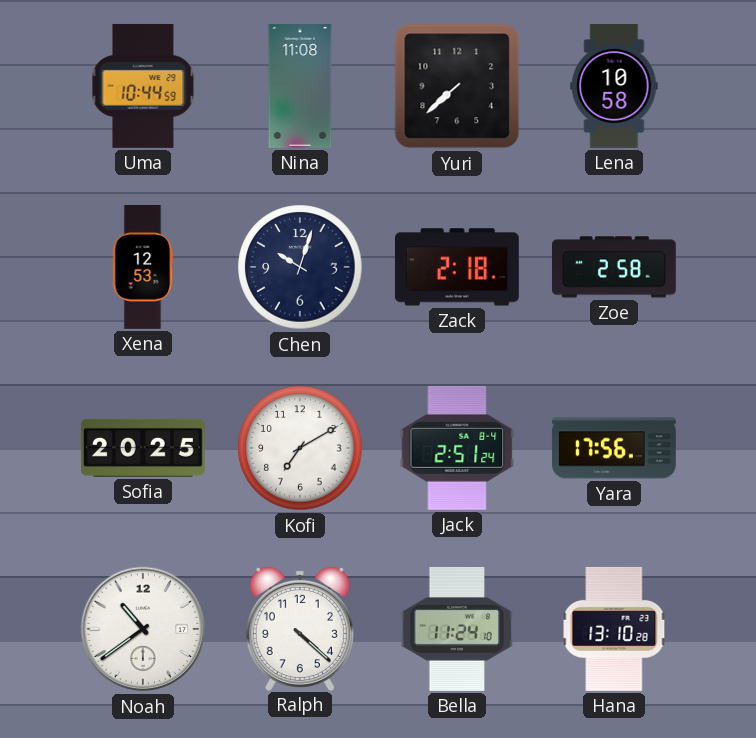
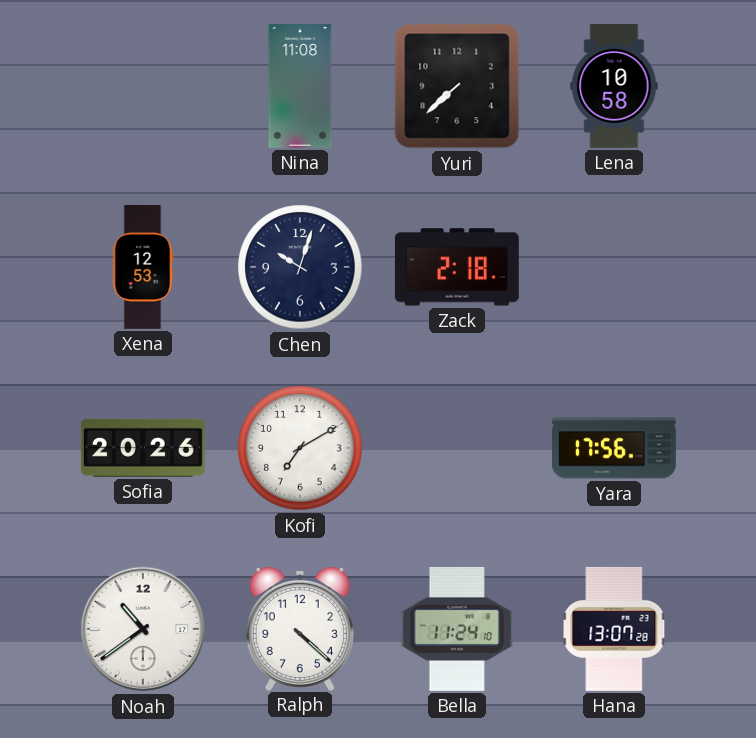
Uma: 10:44 -> none
Zoe: 2:58 -> none
Sofia: 20:25 -> 20:26
Jack: 2:51 -> none
Hana: 13:10 -> 13:07
